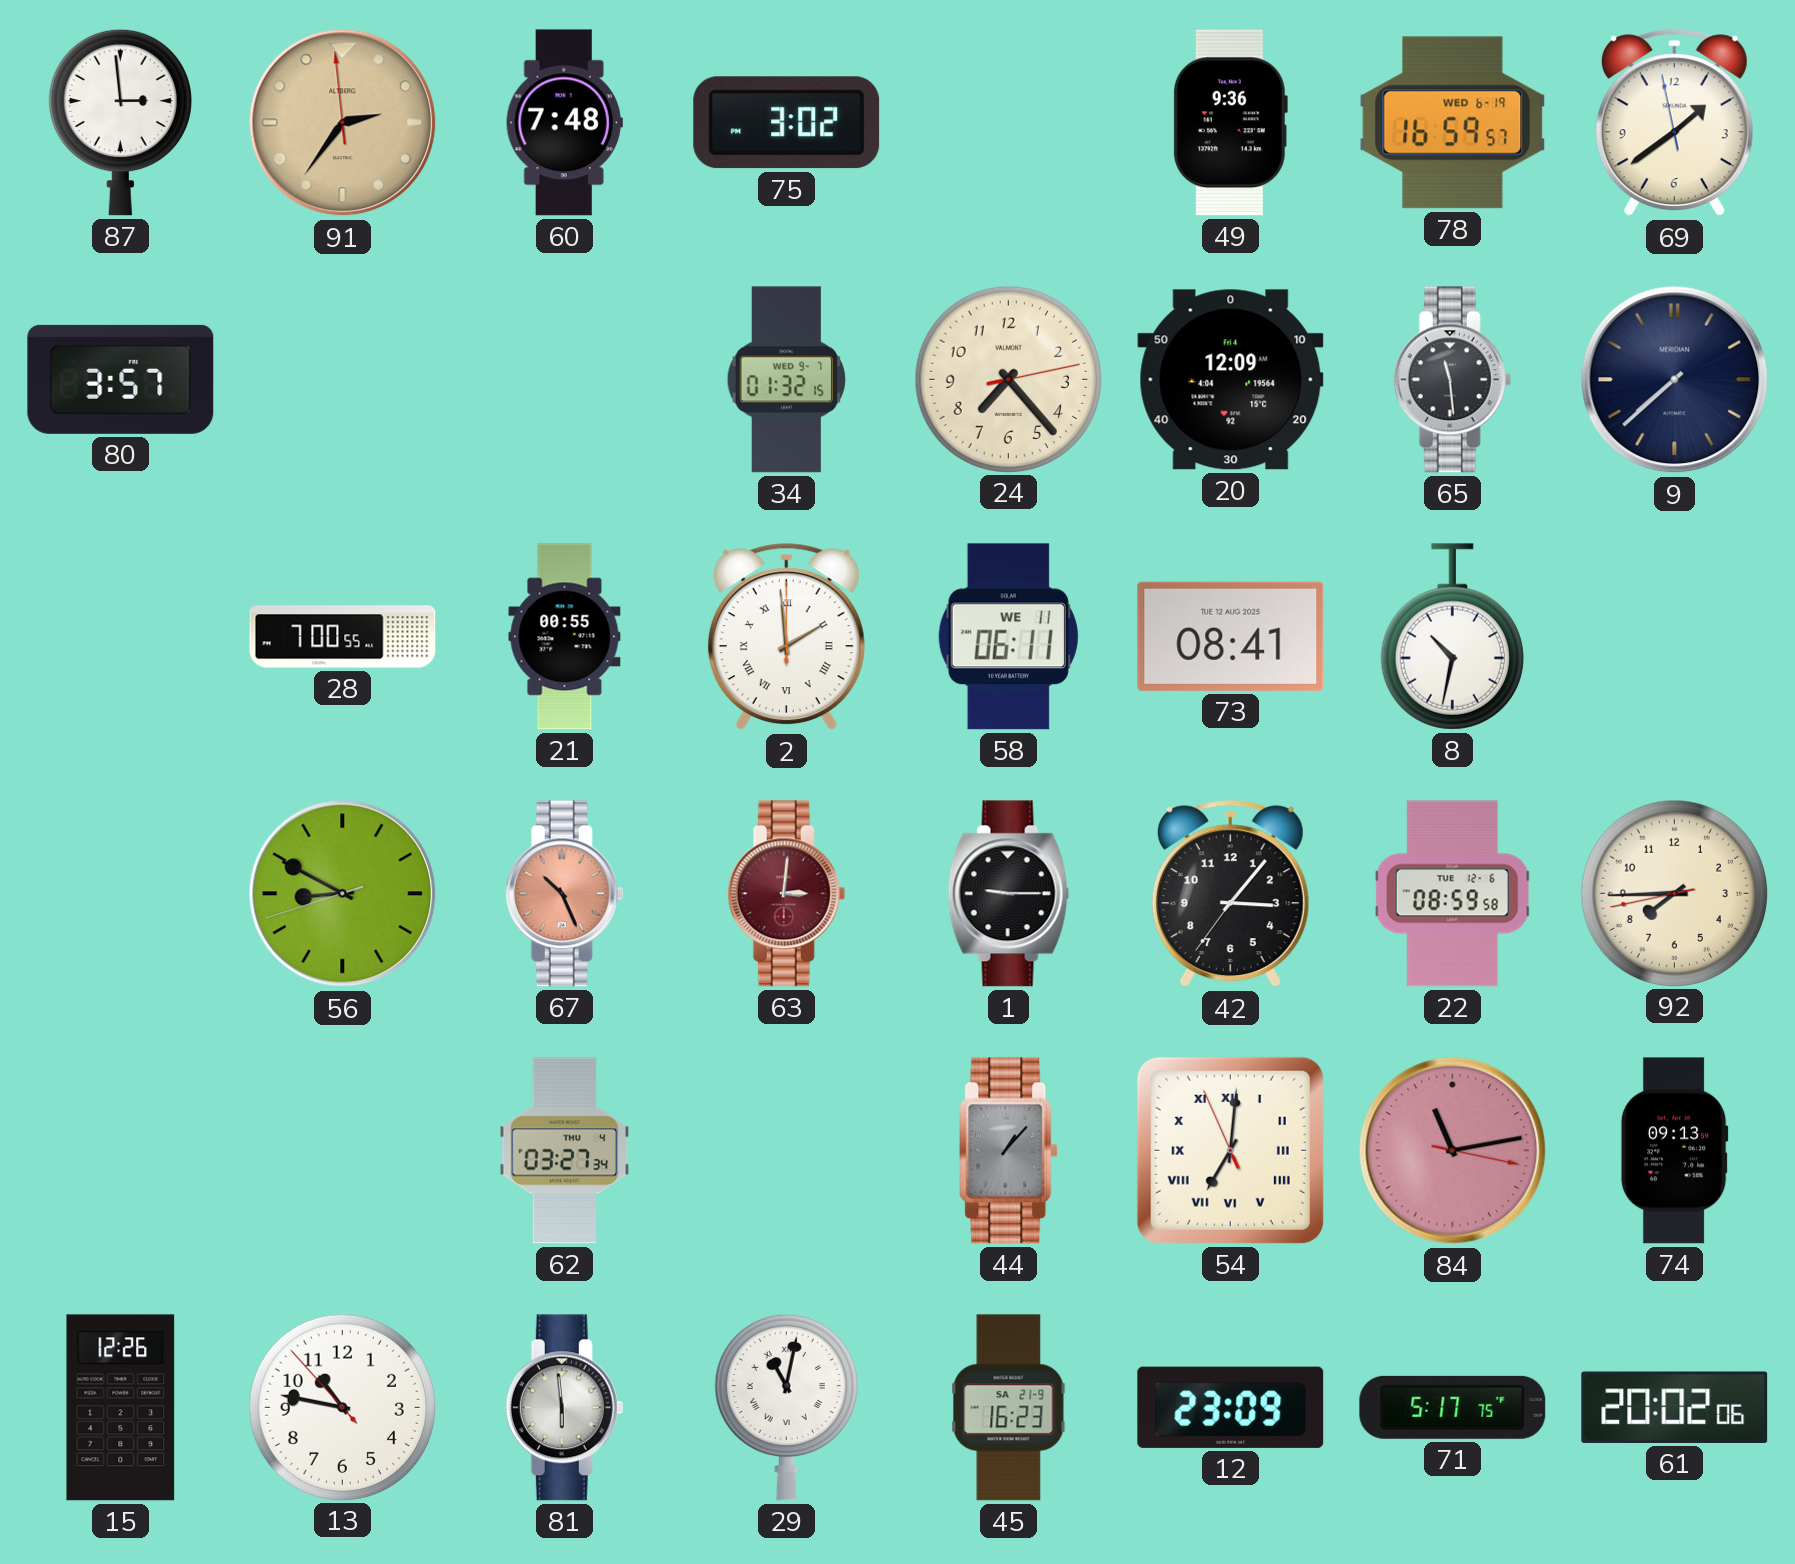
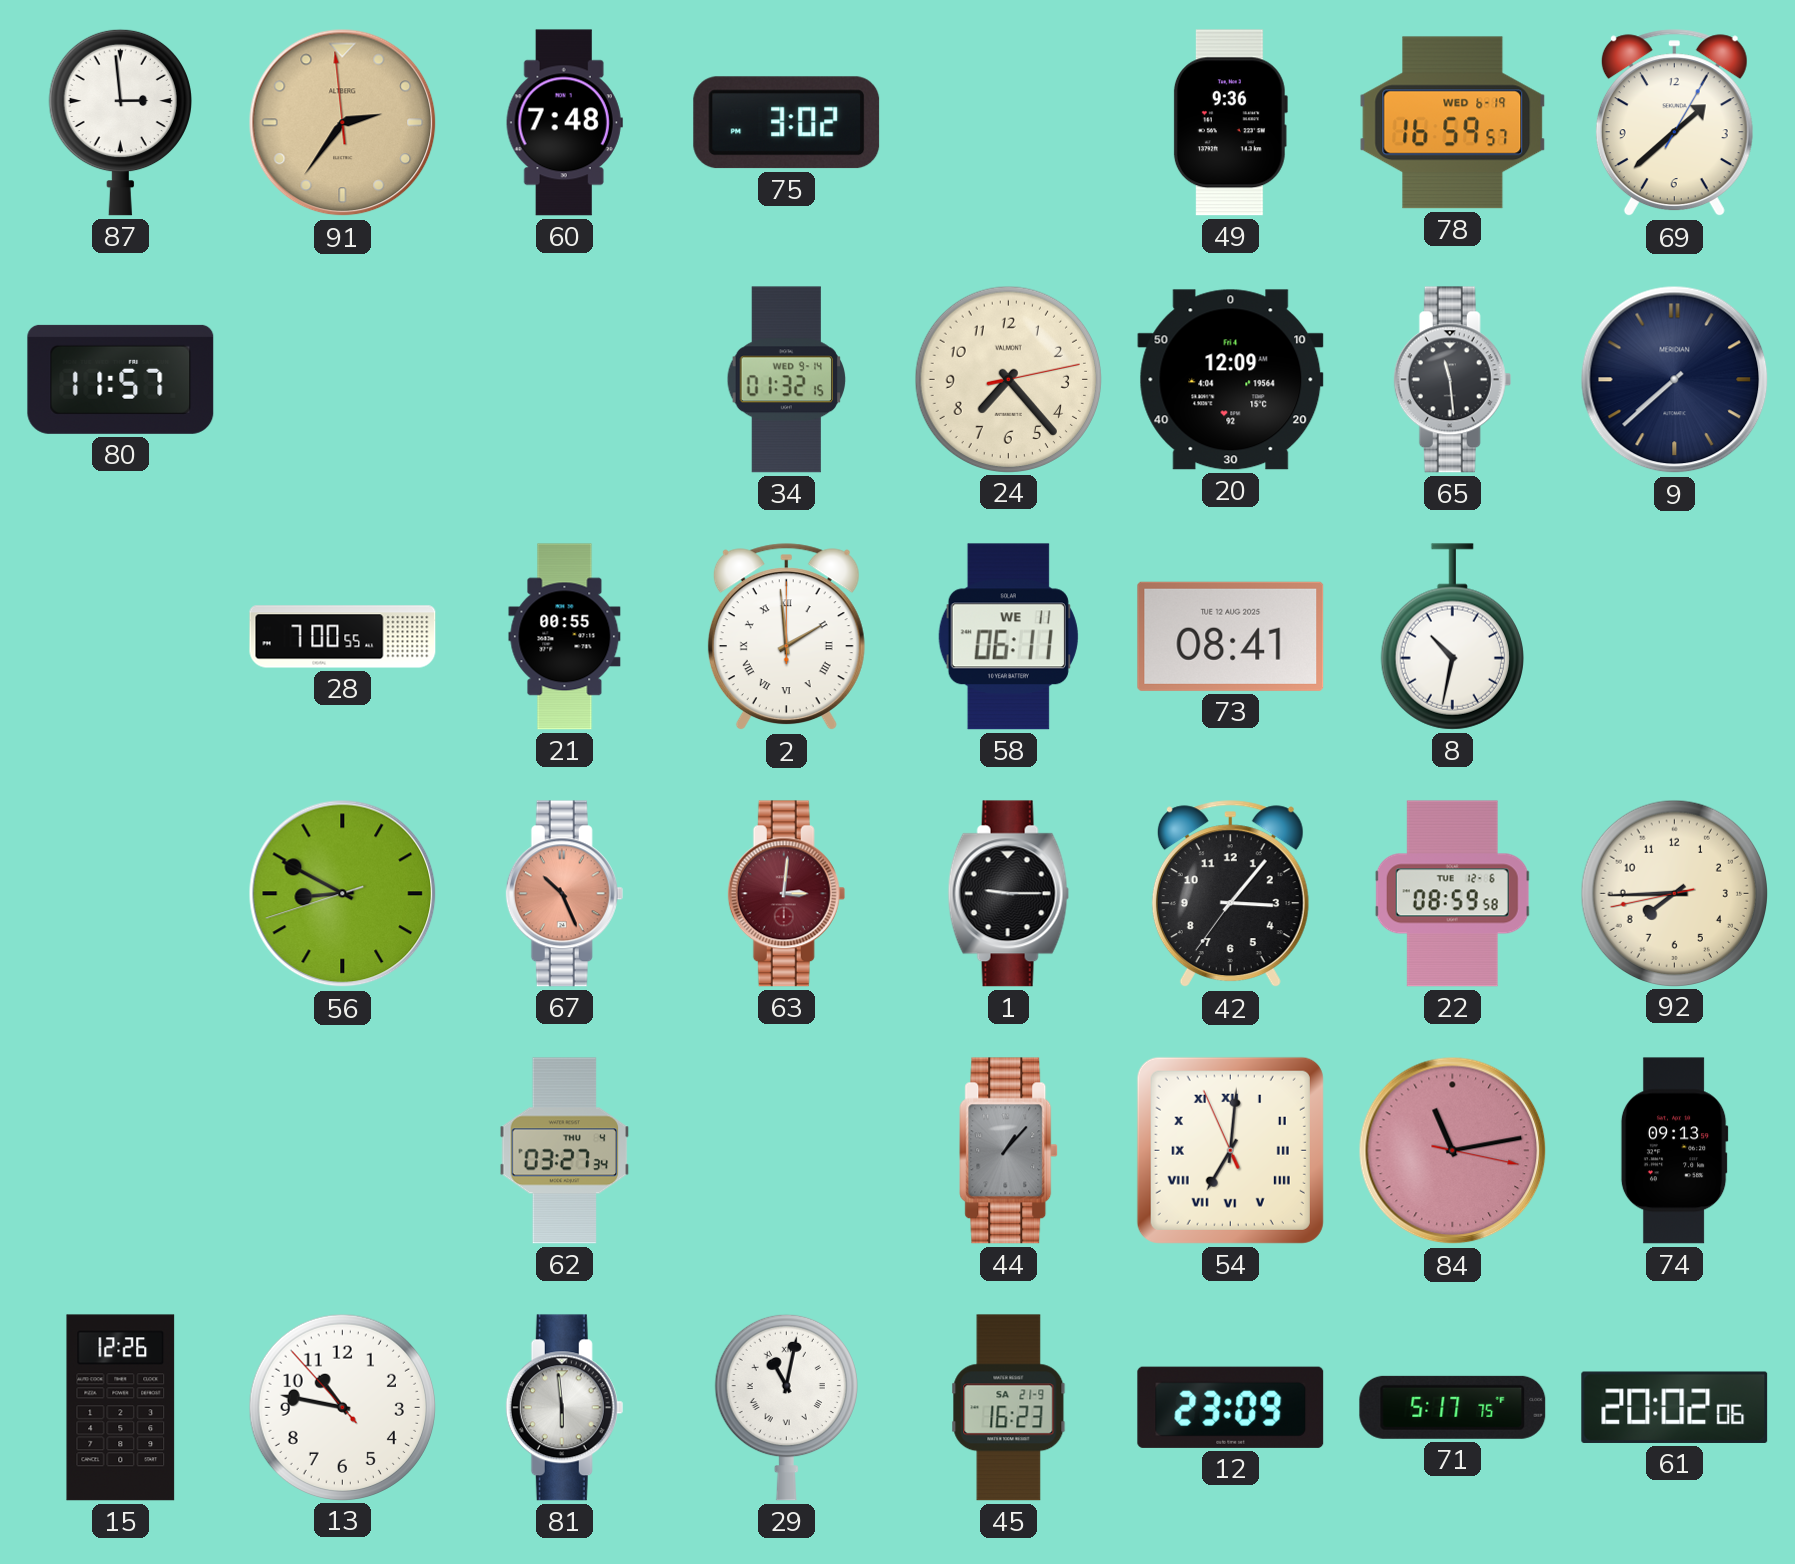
69: 1:38:58 -> 1:38:05
80: 3:57 -> 11:57
34 date: WED 9-7 -> WED 9-14
